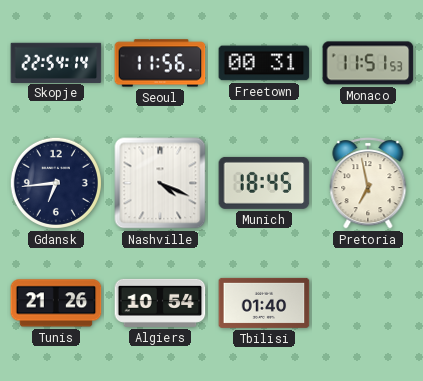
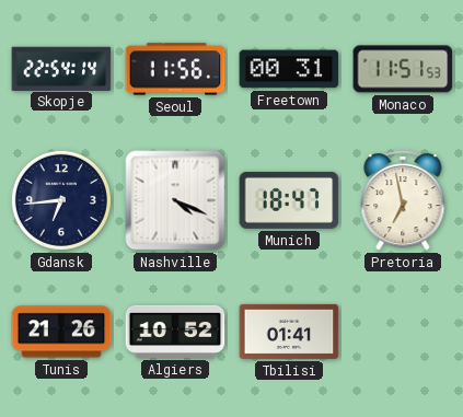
Munich: 18:45 -> 18:47
Algiers: 10:54 -> 10:52
Tbilisi: 01:40 -> 01:41
